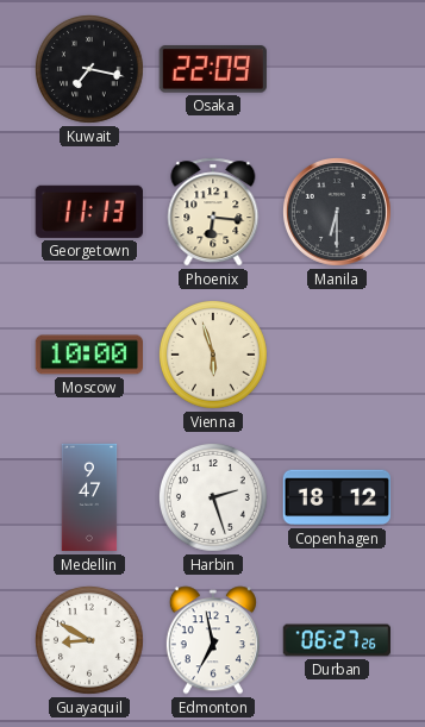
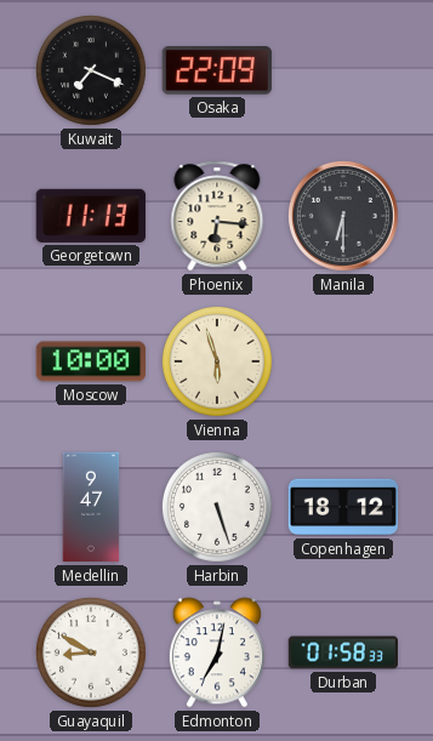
Kuwait: 7:17 -> 7:19
Harbin: 2:27 -> 5:27
Edmonton: 6:58 -> 7:02
Durban: 06:27 -> 01:58
